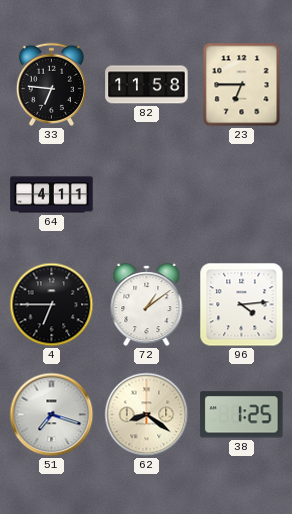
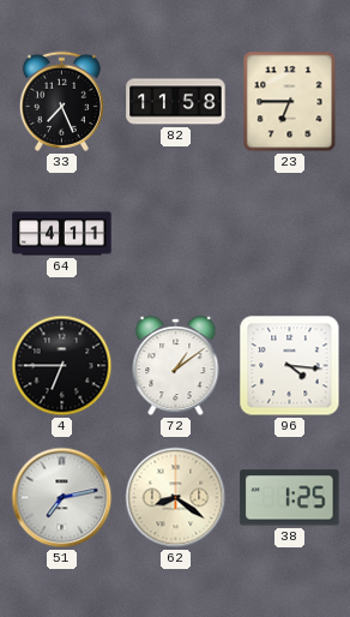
33: 6:46 -> 7:26
96: 4:14 -> 4:16
51: 7:18 -> 7:13
